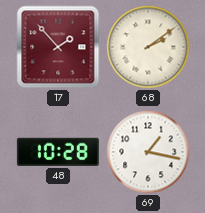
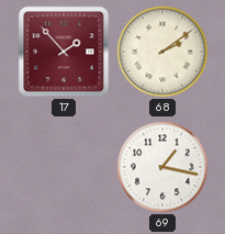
48: 10:28 -> none
